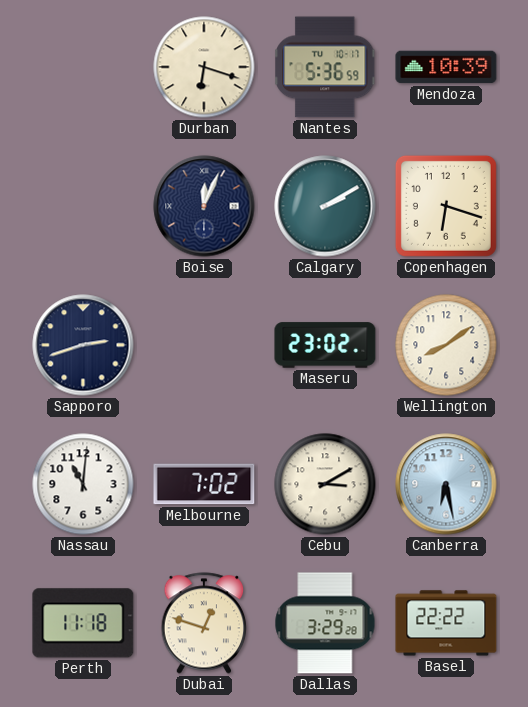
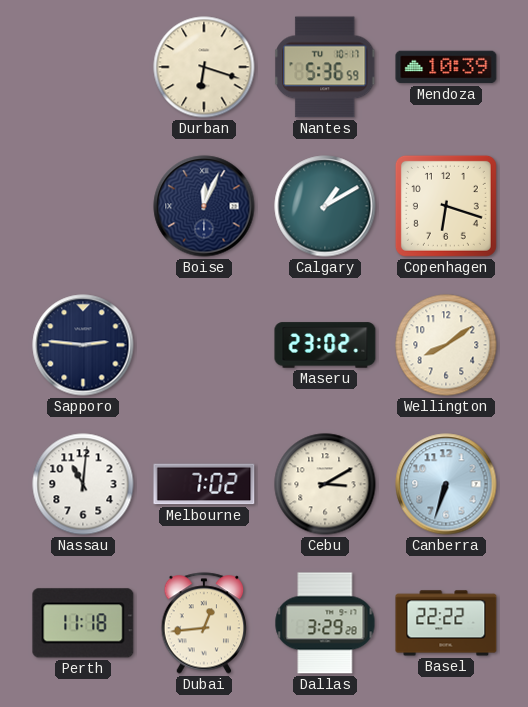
Calgary: 2:10 -> 1:10
Sapporo: 2:42 -> 2:46
Canberra: 6:28 -> 6:33
Dubai: 12:48 -> 12:44
